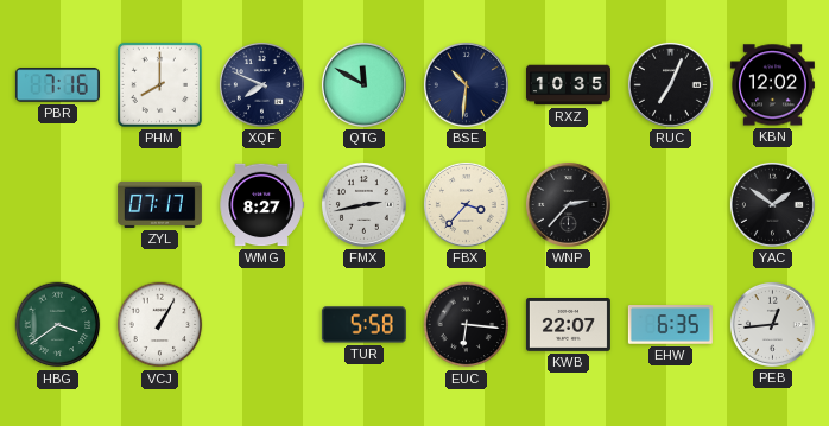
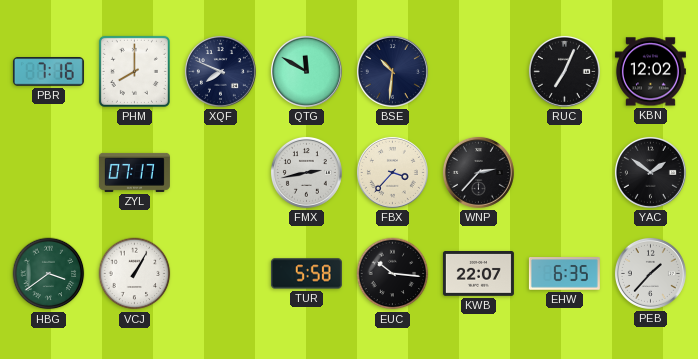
RXZ: 10:35 -> none
WMG: 8:27 -> none
EUC: 6:16 -> 10:16
PEB: 12:44 -> 1:37
